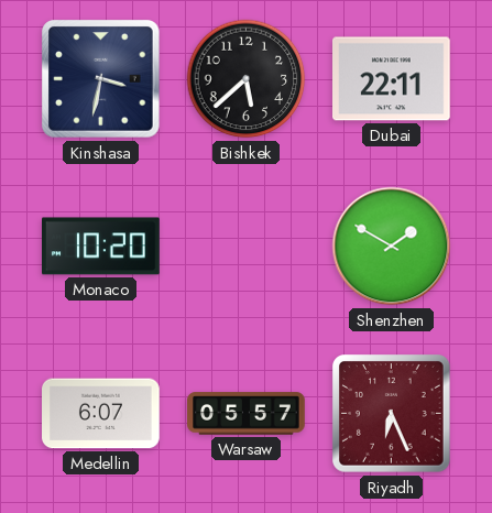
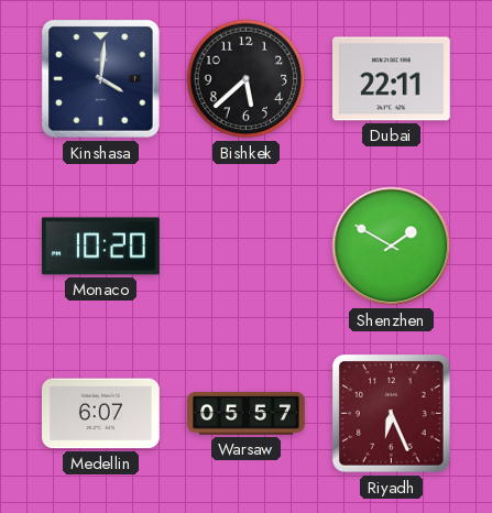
Kinshasa: 3:32 -> 4:01
